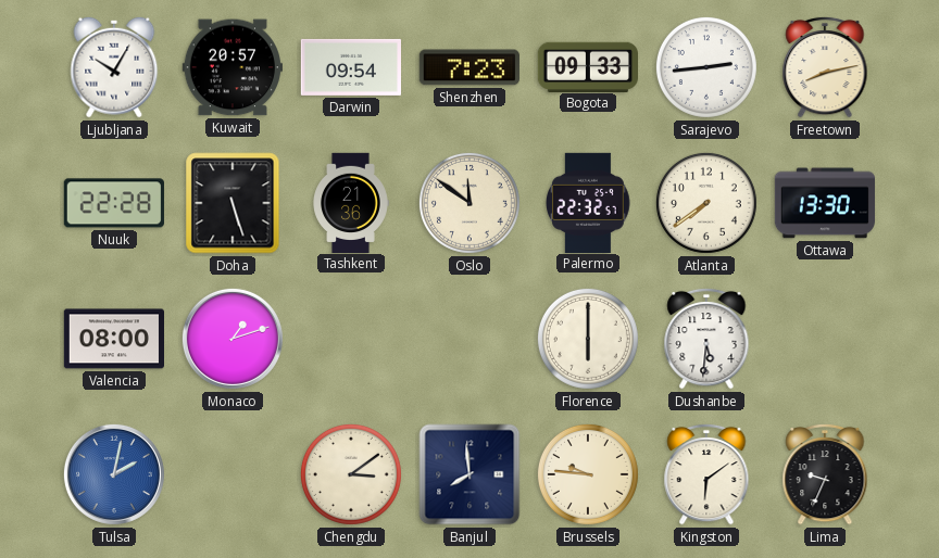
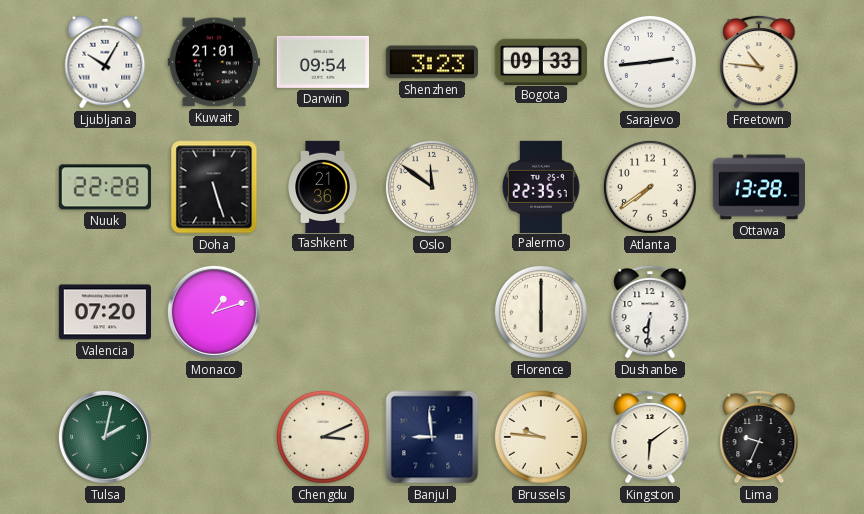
Kuwait: 20:57 -> 21:01
Shenzhen: 7:23 -> 3:23
Freetown: 8:13 -> 10:46
Palermo: 22:32 -> 22:35
Ottawa: 13:30 -> 13:28
Valencia: 08:00 -> 07:20
Dushanbe: 5:31 -> 6:31
Tulsa dial: blue -> green
Chengdu: 3:09 -> 3:11
Banjul: 7:59 -> 8:59
